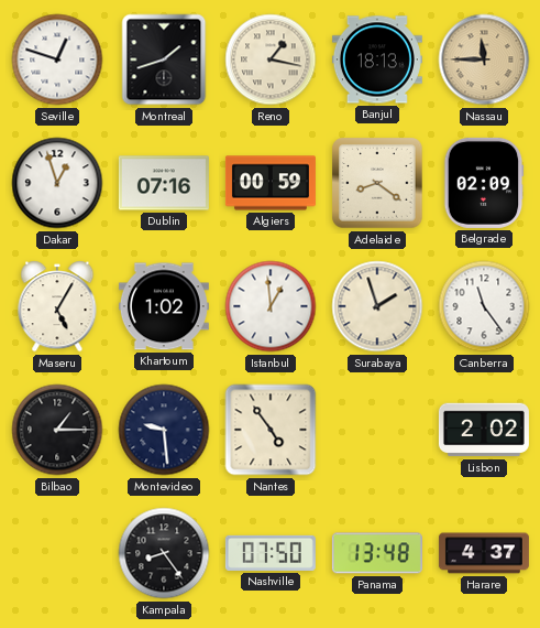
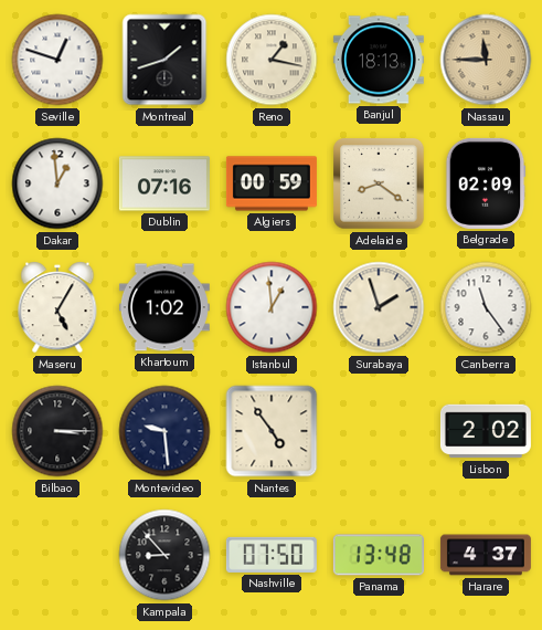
Dakar: 12:57 -> 12:59
Bilbao: 1:15 -> 3:15
Kampala: 8:24 -> 8:53
